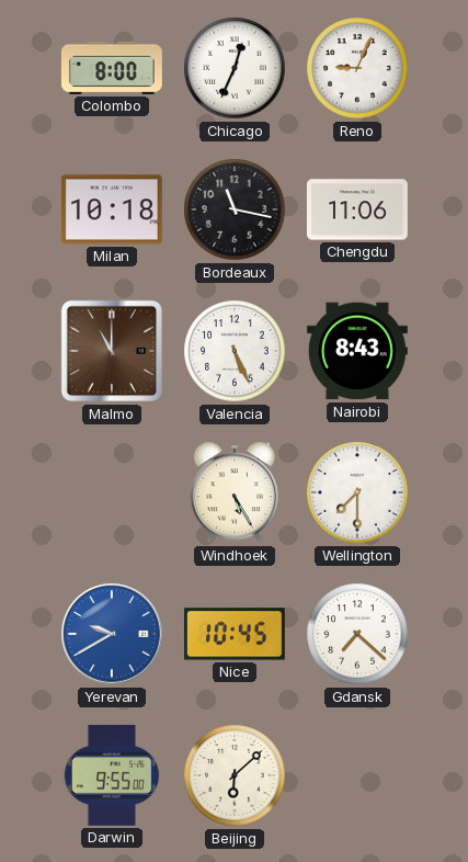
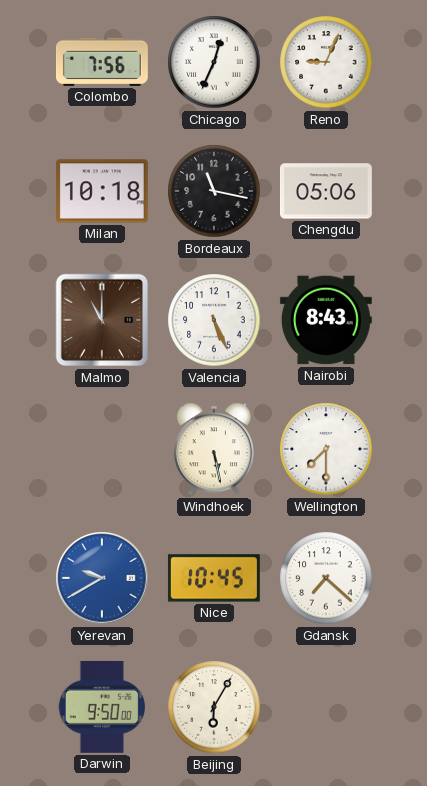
Colombo: 8:00 -> 7:56
Chengdu: 11:06 -> 05:06
Windhoek: 5:25 -> 5:28
Darwin: 9:55 -> 9:50
Beijing: 6:08 -> 6:05
